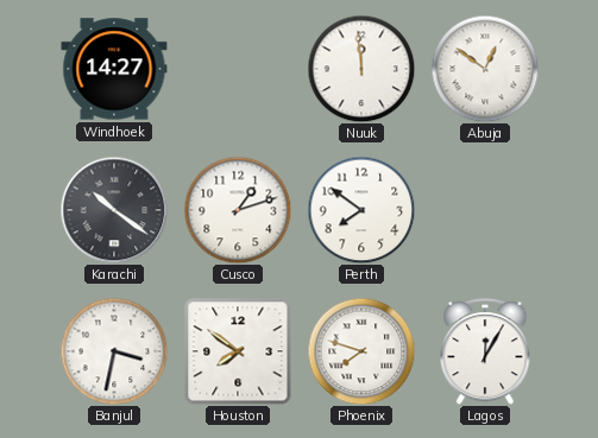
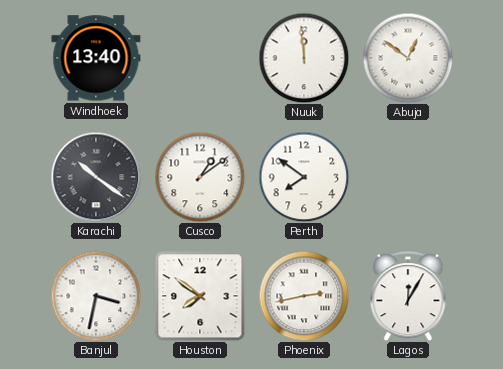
Windhoek: 14:27 -> 13:40
Cusco: 1:12 -> 1:09
Phoenix: 7:48 -> 2:43
